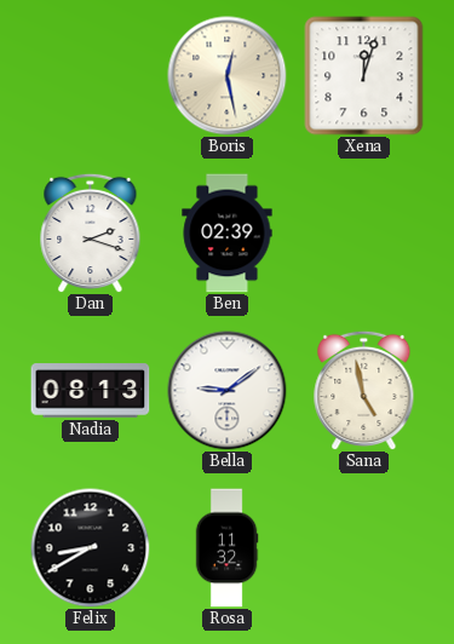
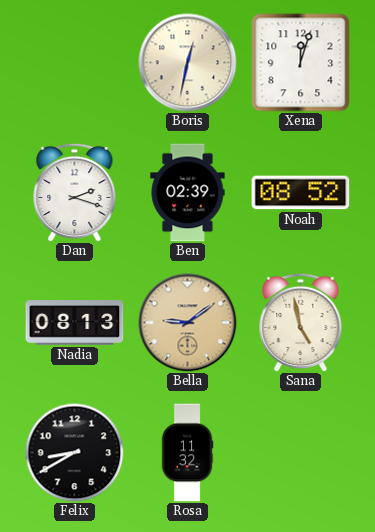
Boris: 12:28 -> 12:32
Noah: none -> 08:52
Bella dial: white -> champagne
